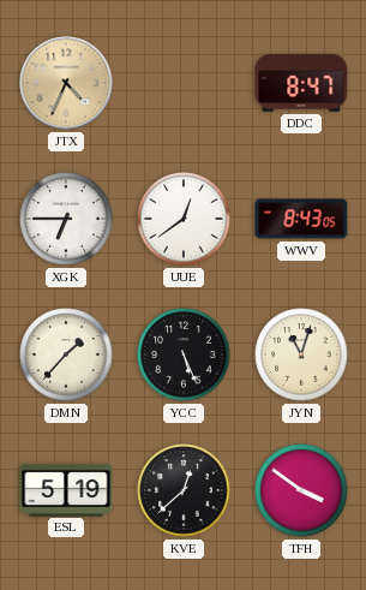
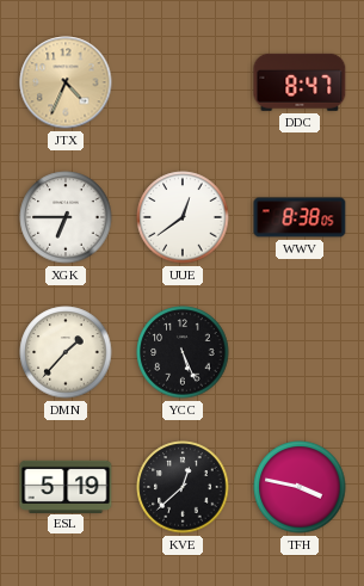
WWV: 8:43 -> 8:38
JYN: 11:03 -> none
TFH: 3:51 -> 3:47
